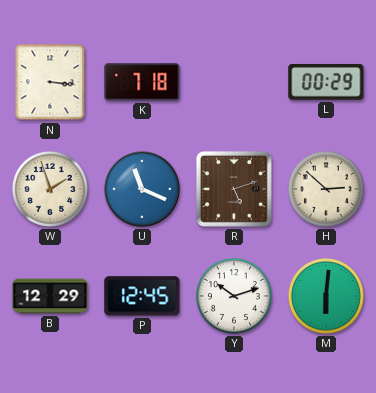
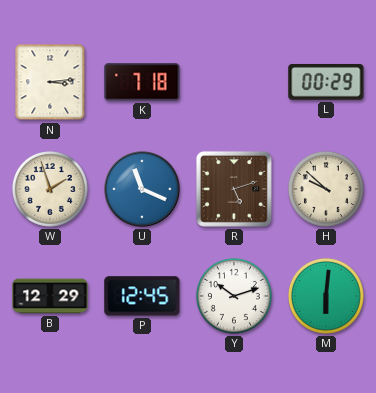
N: 3:16 -> 3:14
H: 2:52 -> 9:52
